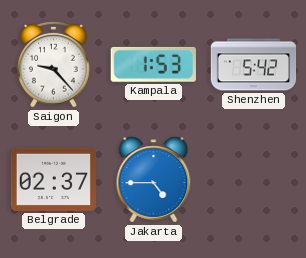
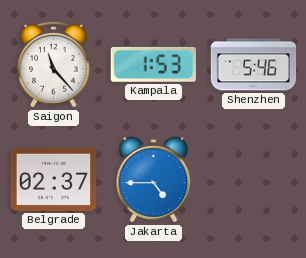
Saigon: 9:23 -> 11:23
Shenzhen: 5:42 -> 5:46
